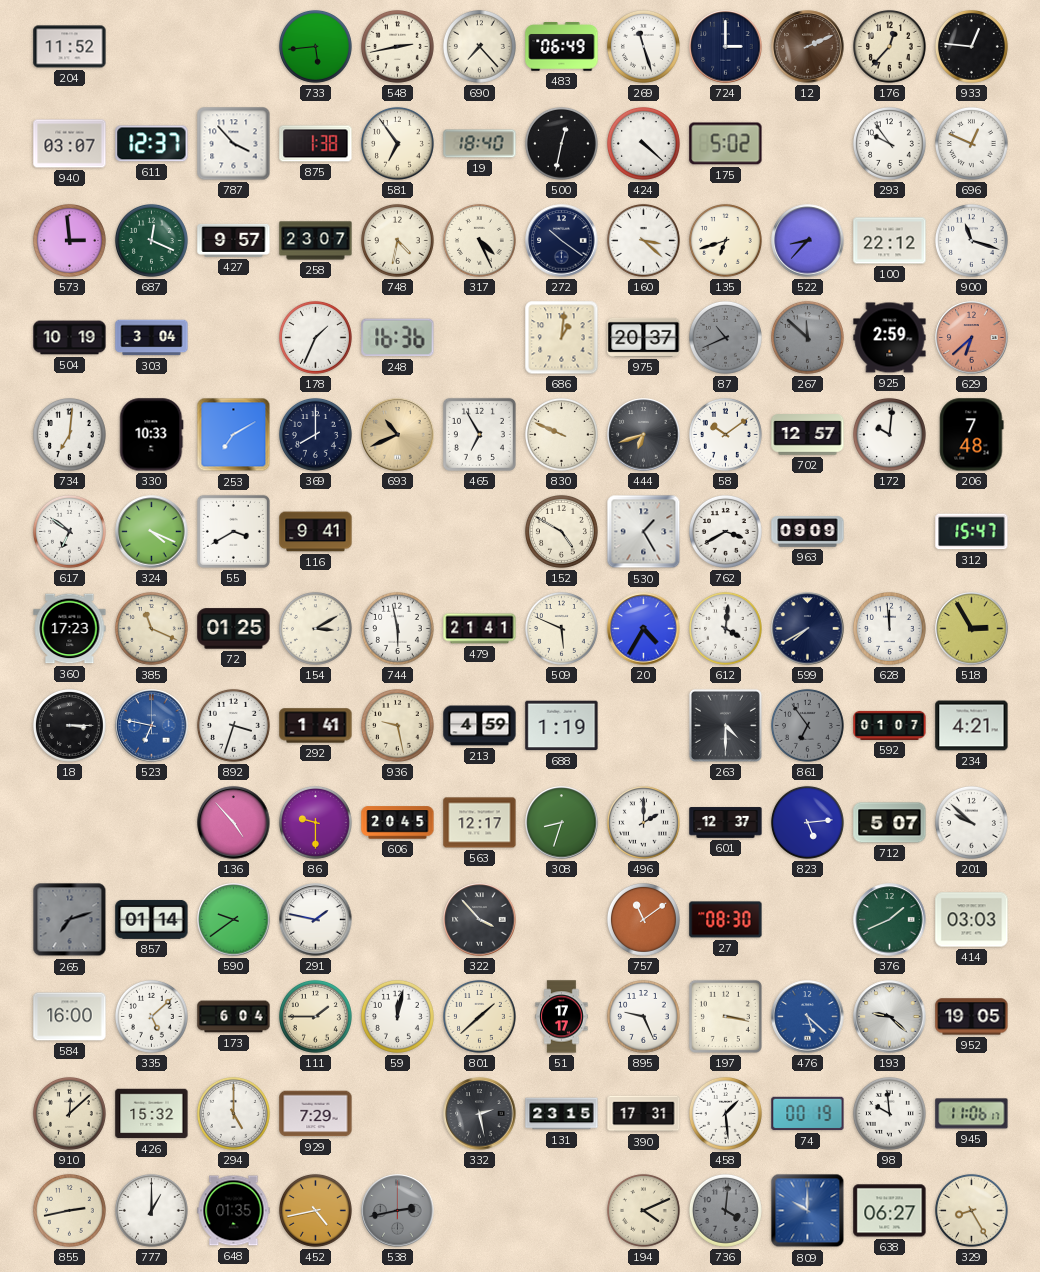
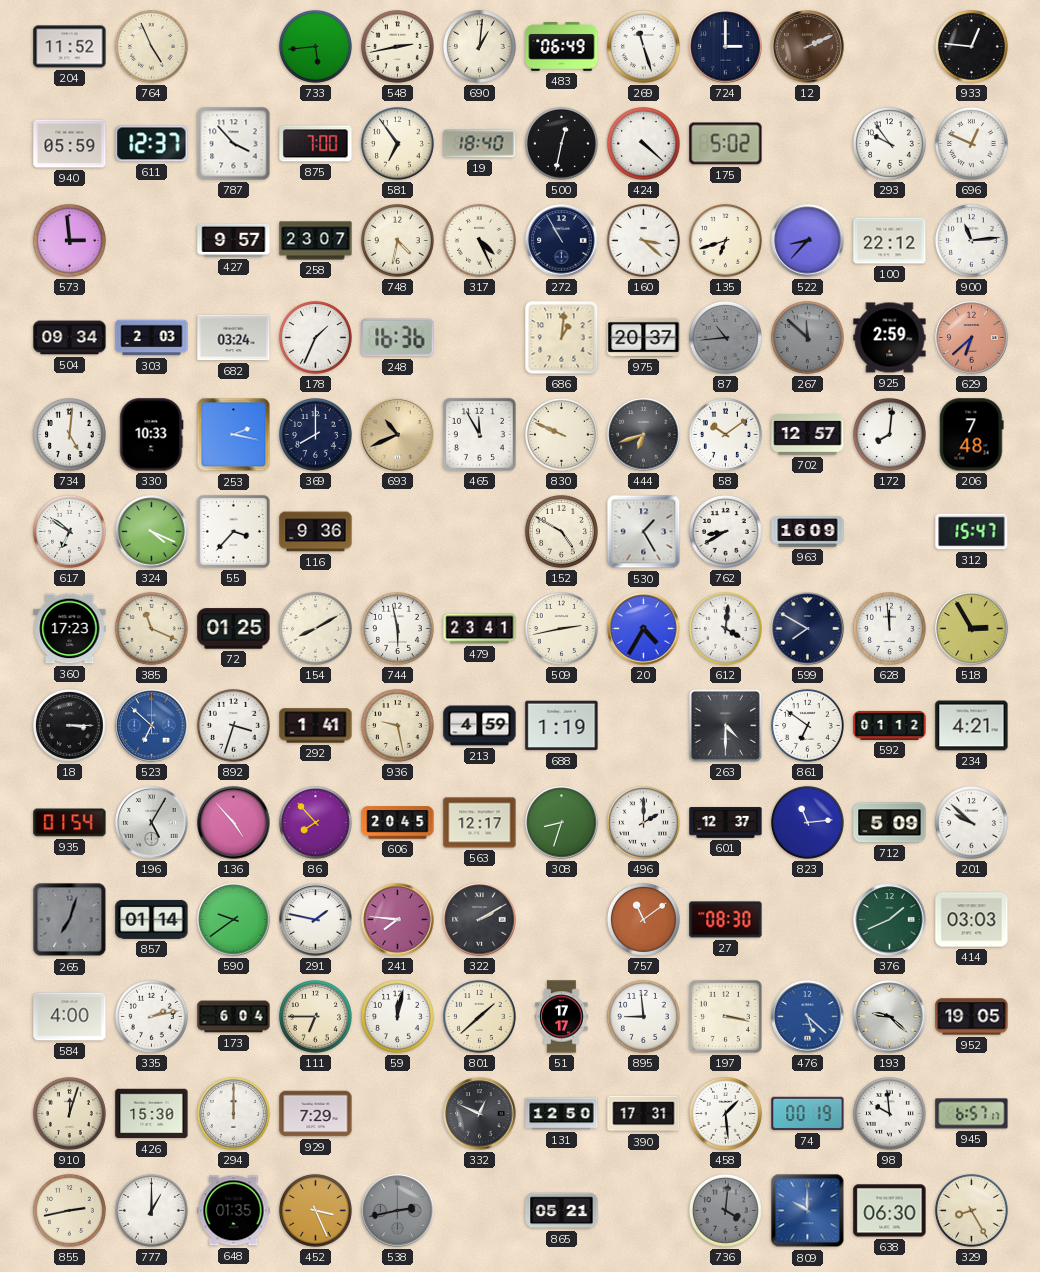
764: none -> 4:56
690: 7:23 -> 1:01
176: 12:37 -> none
940: 03:07 -> 05:59
875: 1:38 -> 7:00
687: 12:19 -> none
272: 10:21 -> 10:55
900: 11:18 -> 11:14
504: 10:19 -> 09:34
303: 3:04 -> 2:03
682: none -> 03:24
87: 10:41 -> 10:44
734: 7:01 -> 5:01
253: 7:10 -> 2:17
465: 6:55 -> 11:55
172: 10:01 -> 8:01
55: 3:40 -> 3:37
116: 9:41 -> 9:36
762: 3:40 -> 8:40
963: 09:09 -> 16:09
154: 3:10 -> 8:10
479: 21:41 -> 23:41
509: 5:49 -> 2:43
599: 7:40 -> 7:50
523: 6:47 -> 6:52
861: 6:54 -> 6:51
861 dial: grey -> white
592: 01:07 -> 01:12
935: none -> 01:54
196: none -> 5:05
86: 9:30 -> 7:53
823: 5:14 -> 11:14
712: 5:07 -> 5:09
265: 7:12 -> 7:03
241: none -> 7:46
322: 3:53 -> 2:10
584: 16:00 -> 4:00
335: 5:08 -> 2:13
111: 1:45 -> 6:45
895: 9:26 -> 8:59
910: 12:08 -> 12:03
426: 15:32 -> 15:30
294: 5:00 -> 12:00
332: 2:28 -> 12:49
131: 23:15 -> 12:50
945: 11:06 -> 6:57
452: 4:43 -> 3:26
865: none -> 05:21
194: 4:11 -> none
638: 06:27 -> 06:30
